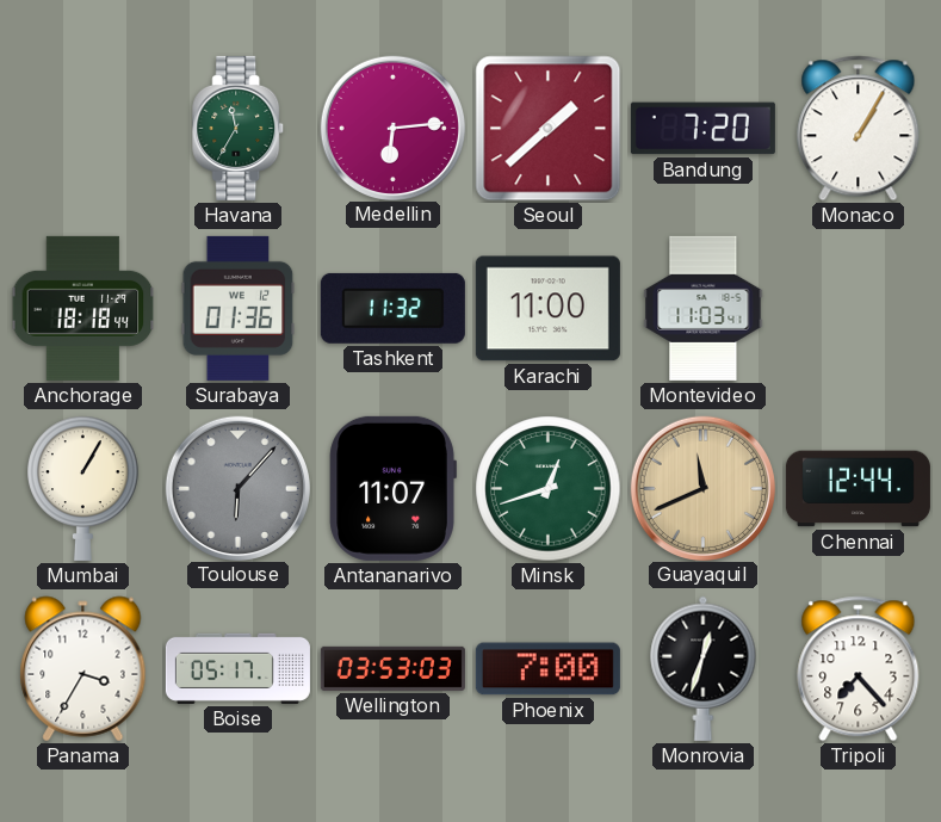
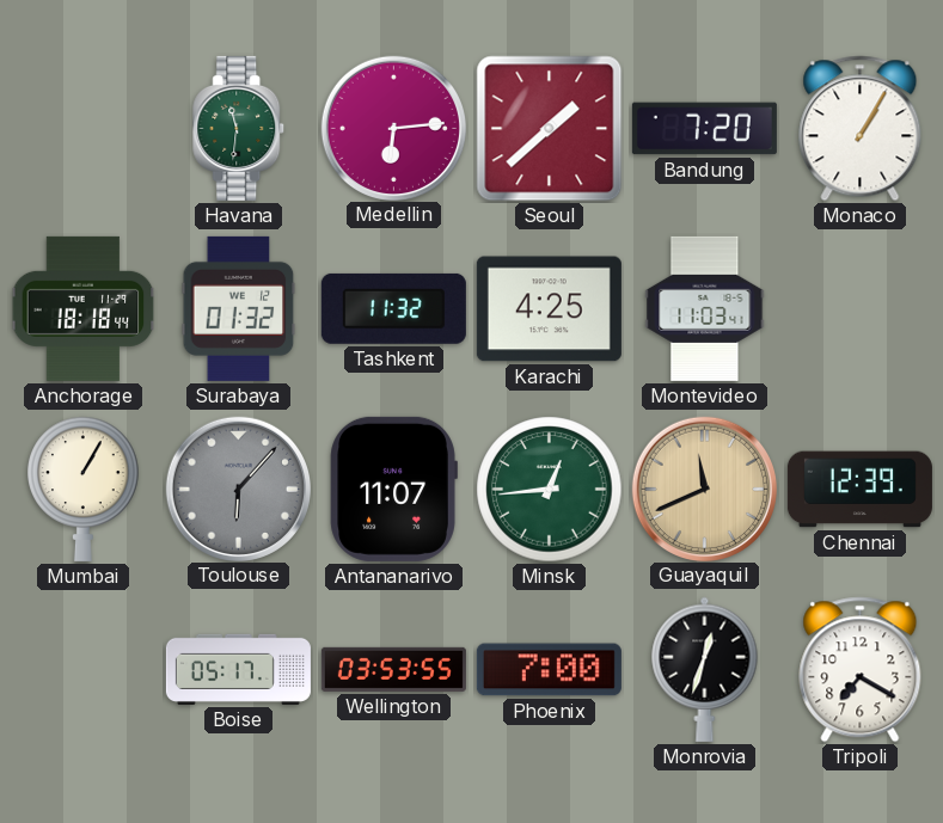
Havana: 11:35 -> 11:31
Surabaya: 01:36 -> 01:32
Karachi: 11:00 -> 4:25
Minsk: 12:42 -> 12:44
Chennai: 12:44 -> 12:39
Panama: 3:35 -> none
Wellington: 03:53:03 -> 03:53:55
Tripoli: 7:23 -> 7:20
